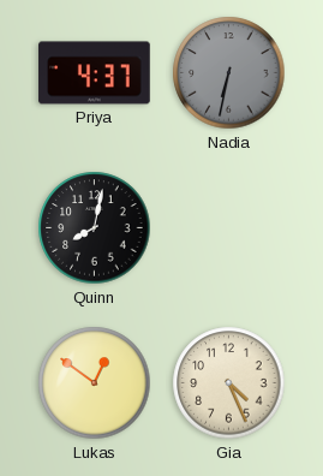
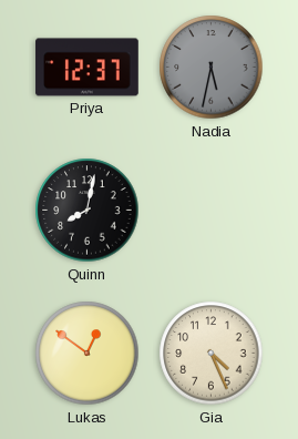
Priya: 4:37 -> 12:37
Nadia: 6:32 -> 5:32
